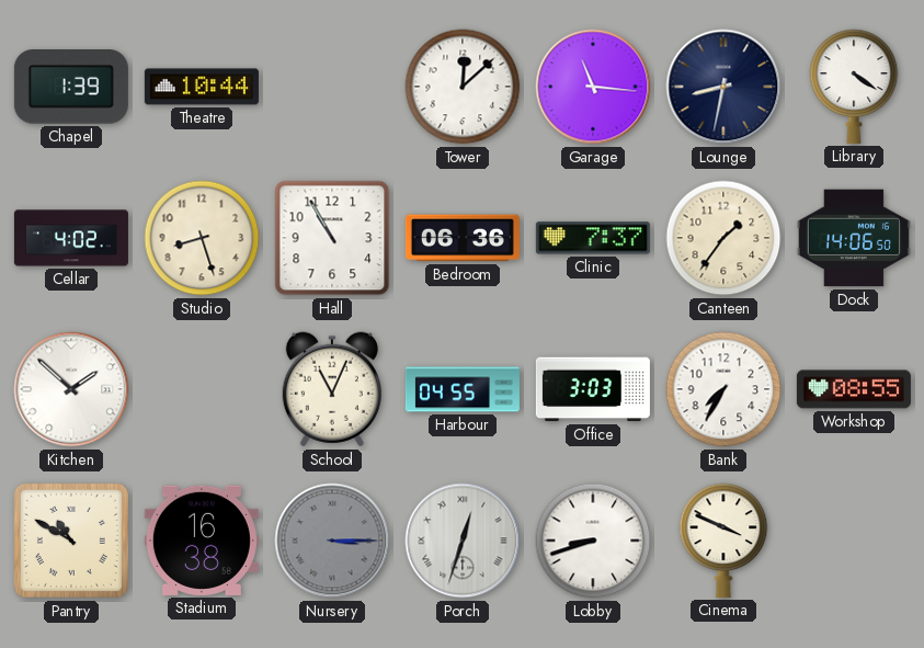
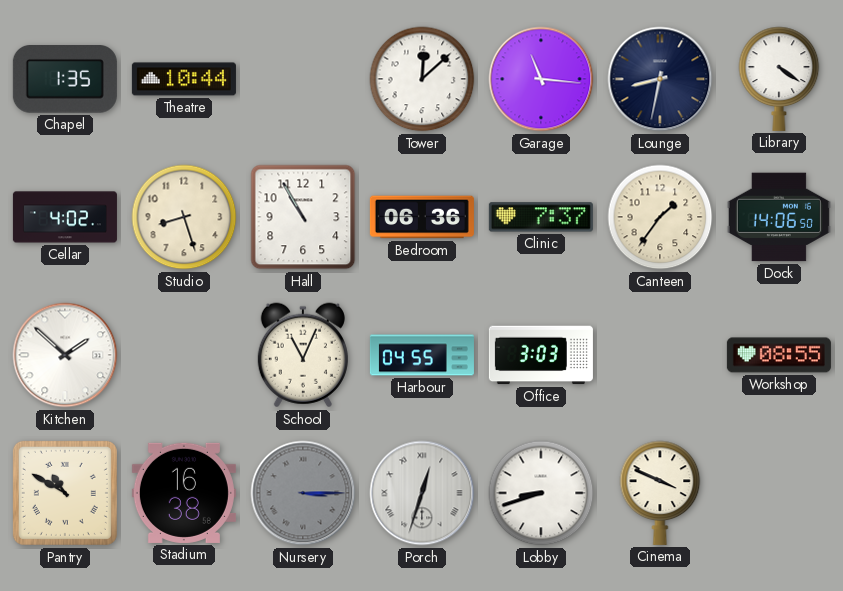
Chapel: 1:39 -> 1:35
Bank: 7:35 -> none
